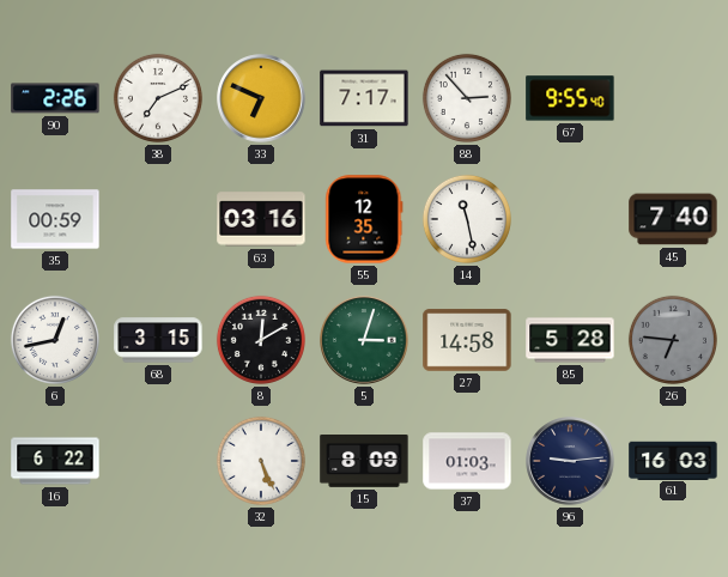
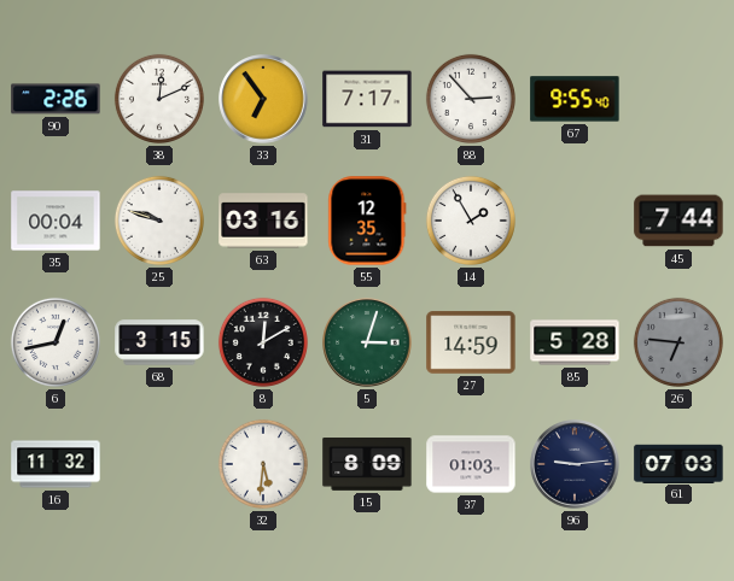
38: 7:11 -> 12:11
33: 6:49 -> 6:54
35: 00:59 -> 00:04
25: none -> 9:48
14: 11:28 -> 1:55
45: 7:40 -> 7:44
27: 14:58 -> 14:59
16: 6:22 -> 11:32
32: 5:26 -> 5:31
61: 16:03 -> 07:03
